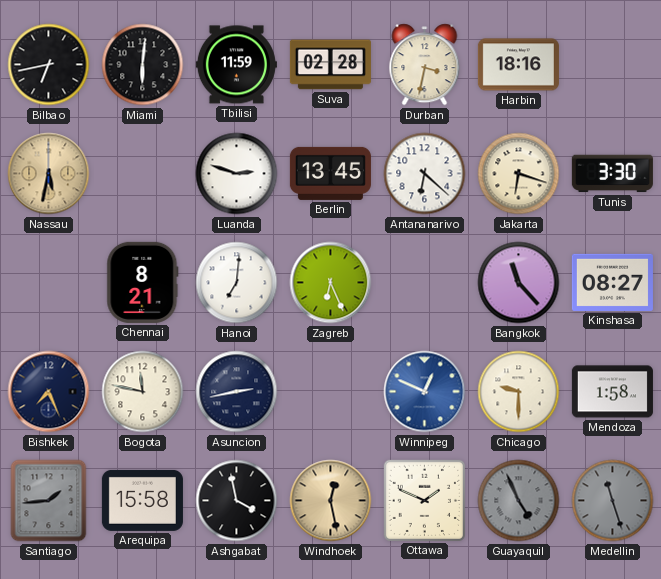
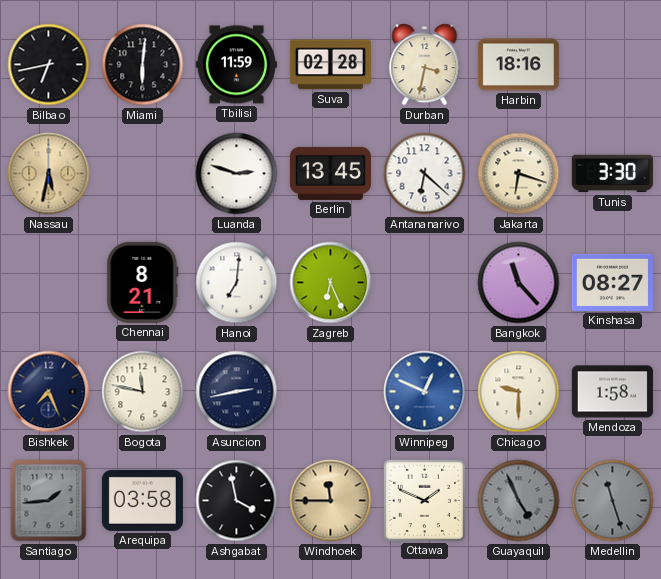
Arequipa: 15:58 -> 03:58
Windhoek: 12:28 -> 11:45
